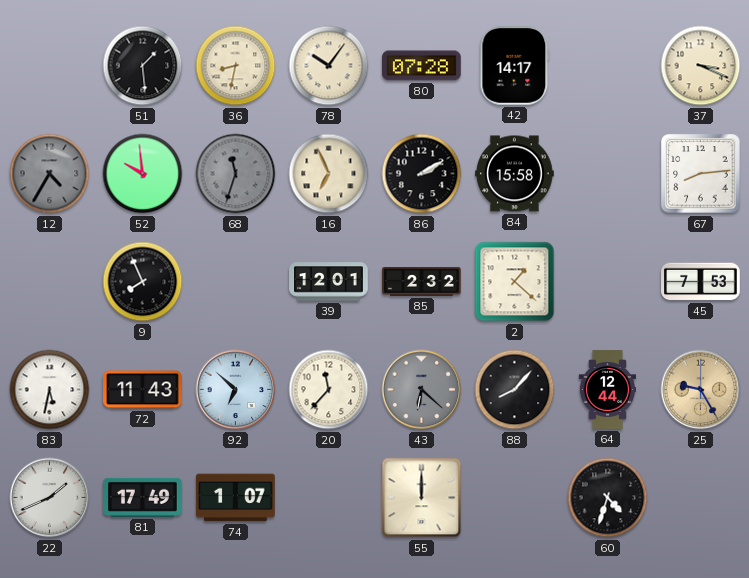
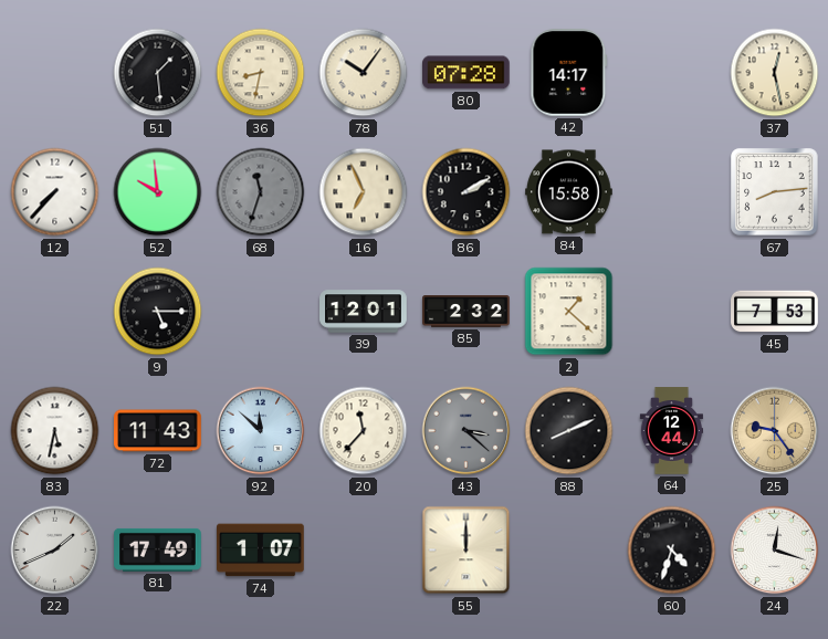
37: 3:19 -> 12:28
12: 4:35 -> 7:37
12 dial: grey -> white
9: 7:56 -> 5:15
92: 6:52 -> 11:52
43: 6:22 -> 3:22
88: 8:07 -> 8:11
25: 9:25 -> 9:24
24: none -> 12:18
